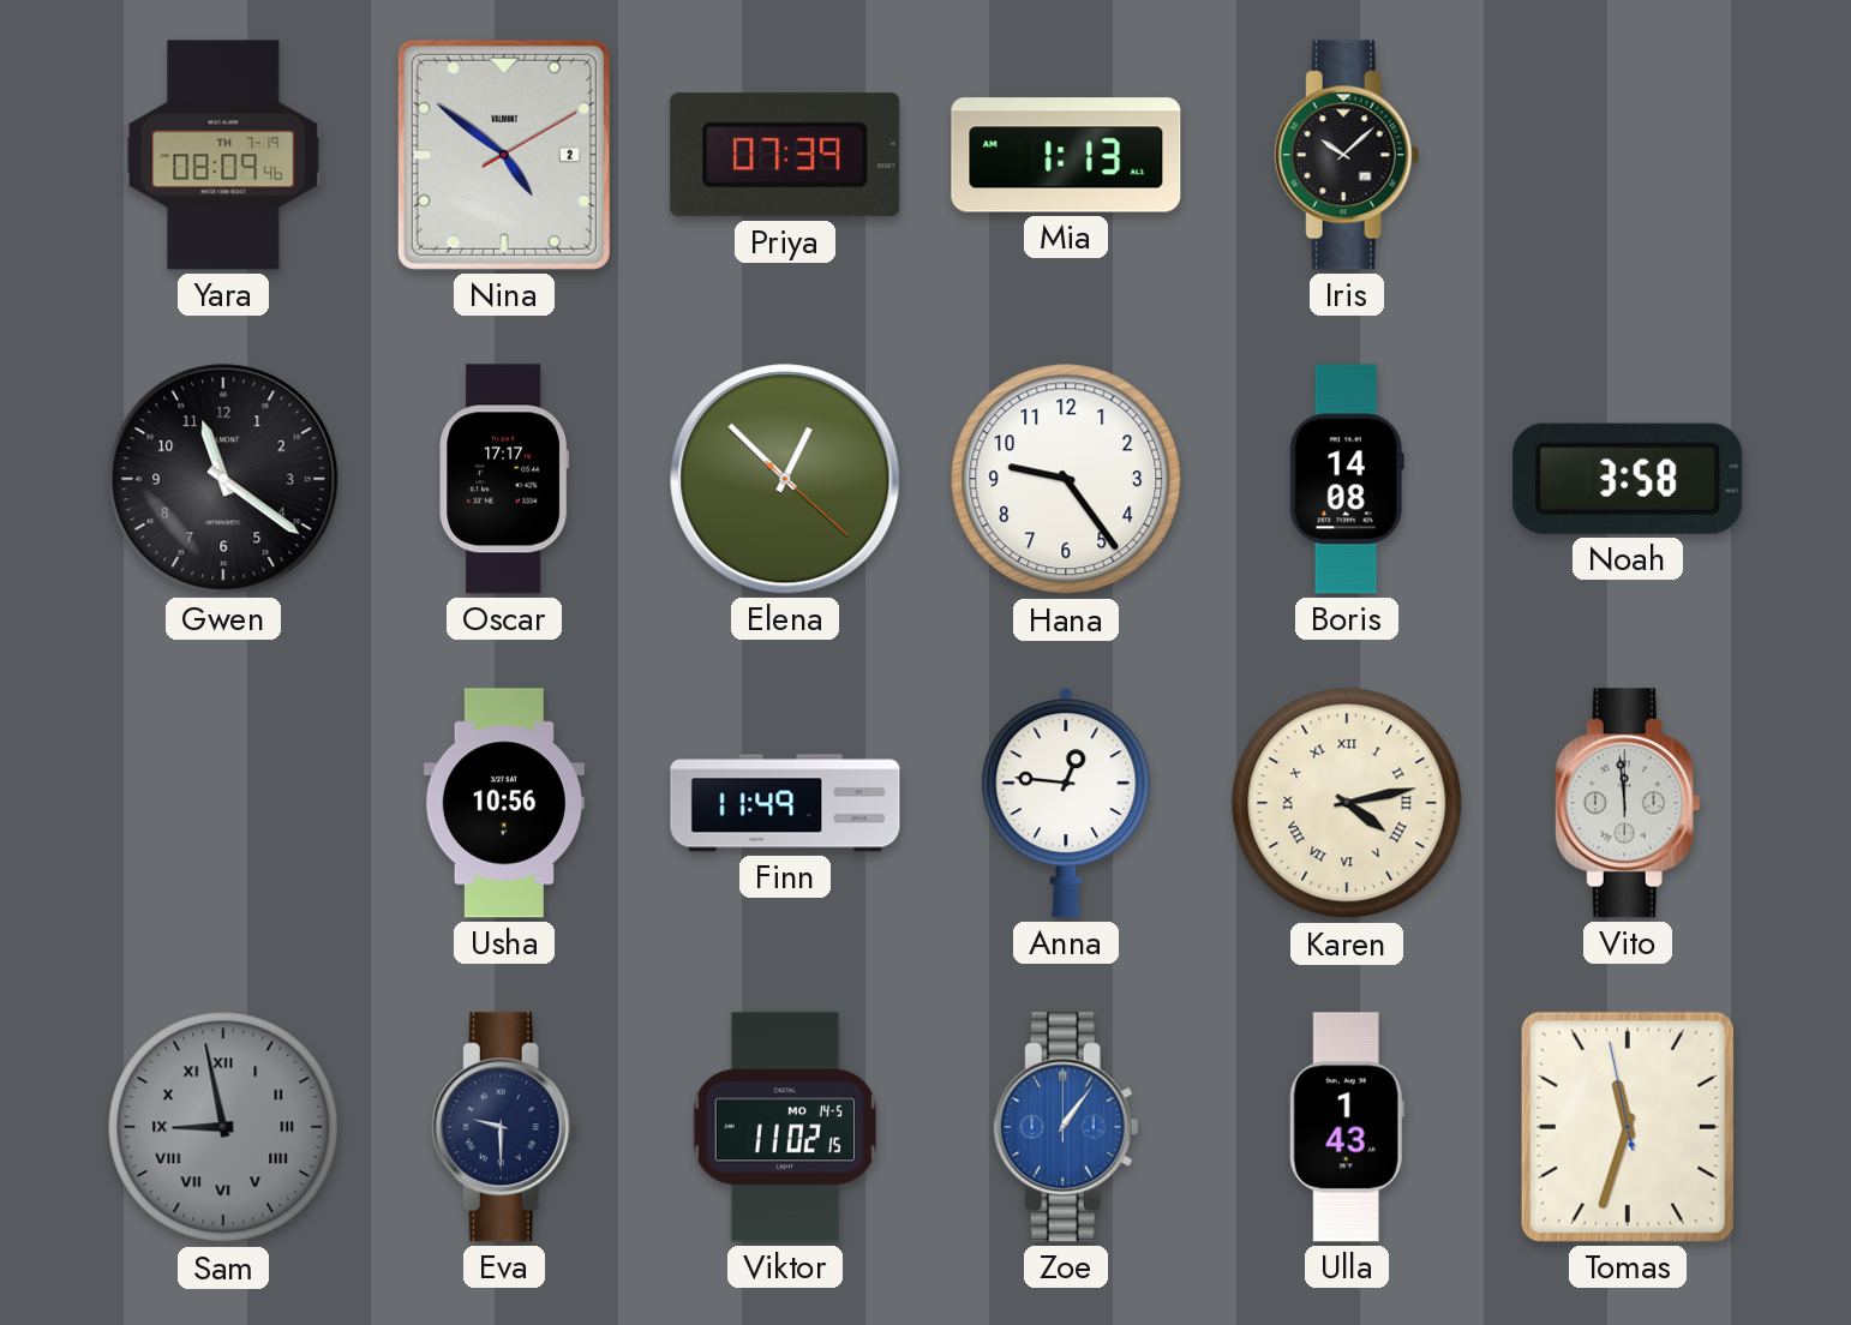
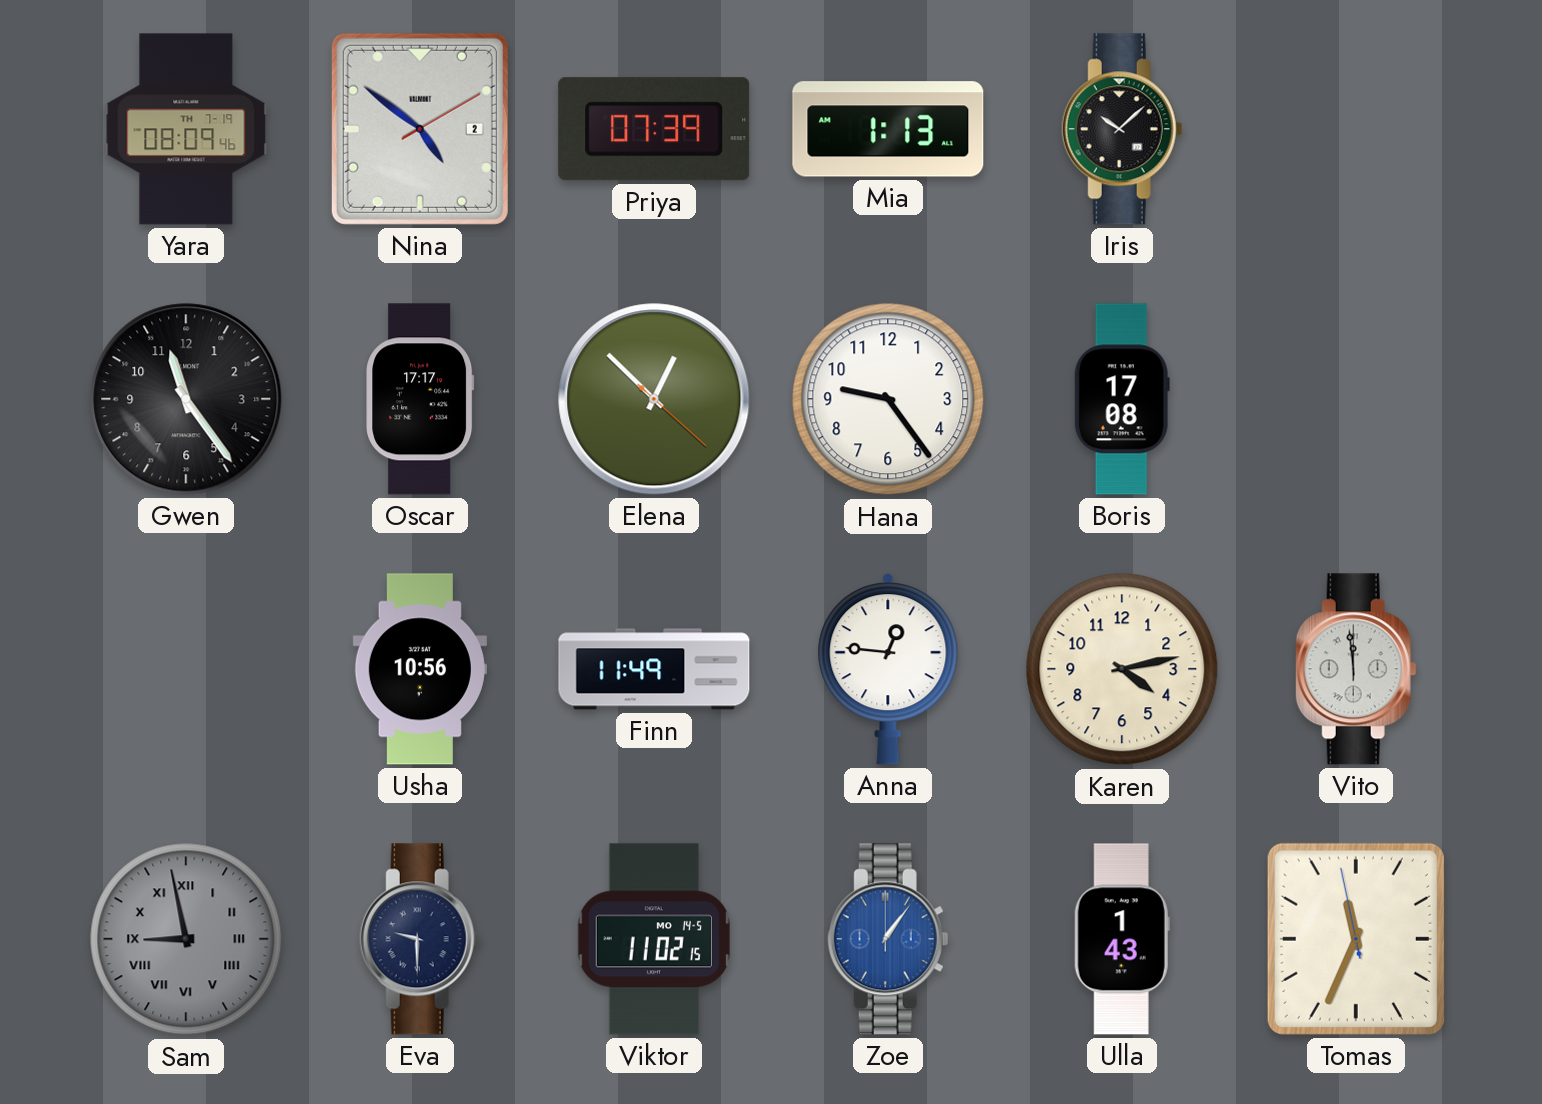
Gwen: 11:21 -> 11:24
Boris: 14:08 -> 17:08
Noah: 3:58 -> none
Karen numerals: Roman -> Arabic
Tomas: 11:32 -> 11:33
